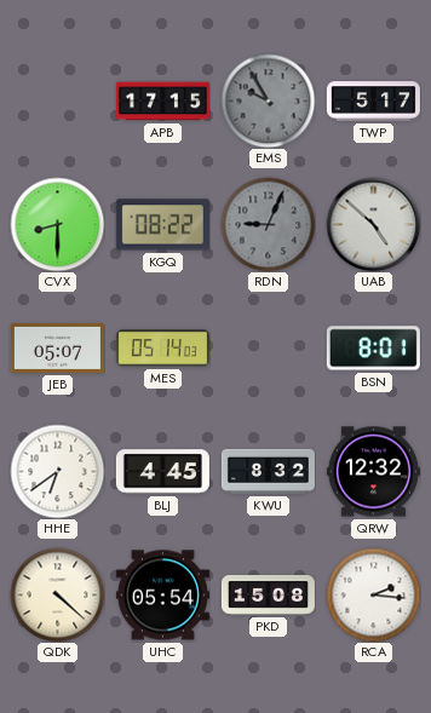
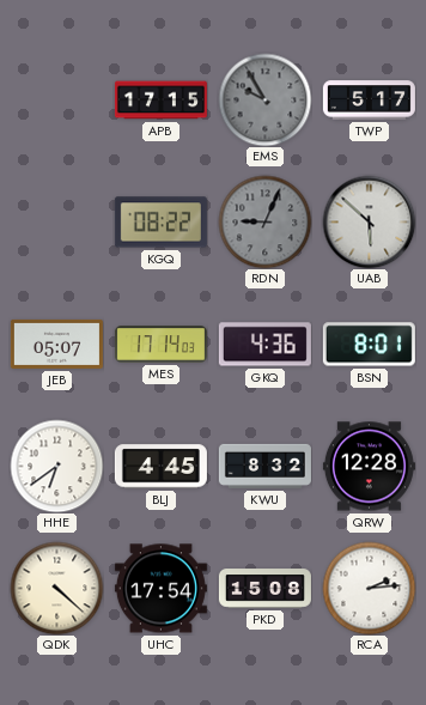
CVX: 8:30 -> none
UAB: 4:52 -> 5:52
MES: 05:14 -> 17:14
GKQ: none -> 4:36
QRW: 12:32 -> 12:28
UHC: 05:54 -> 17:54
RCA: 2:16 -> 2:14
